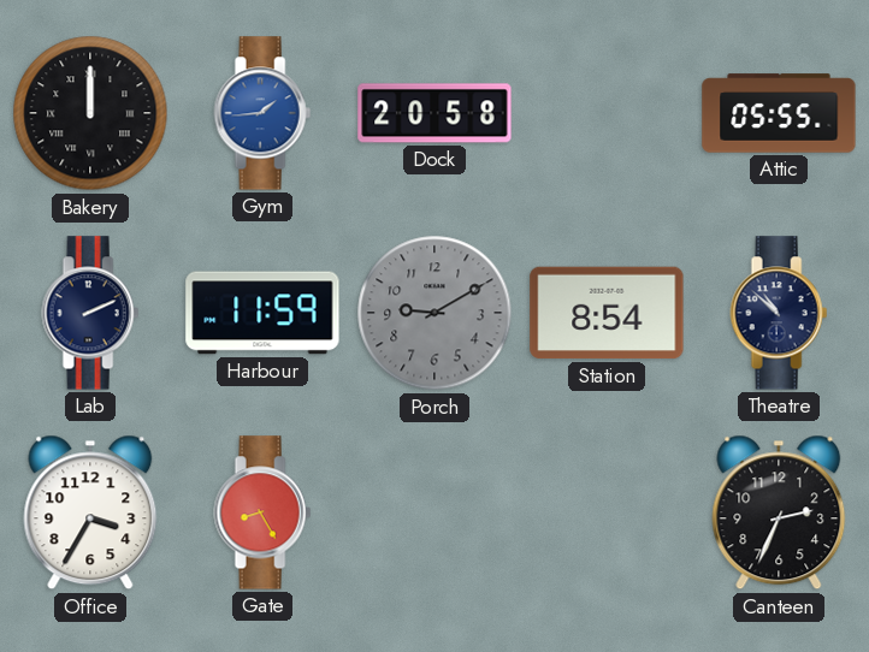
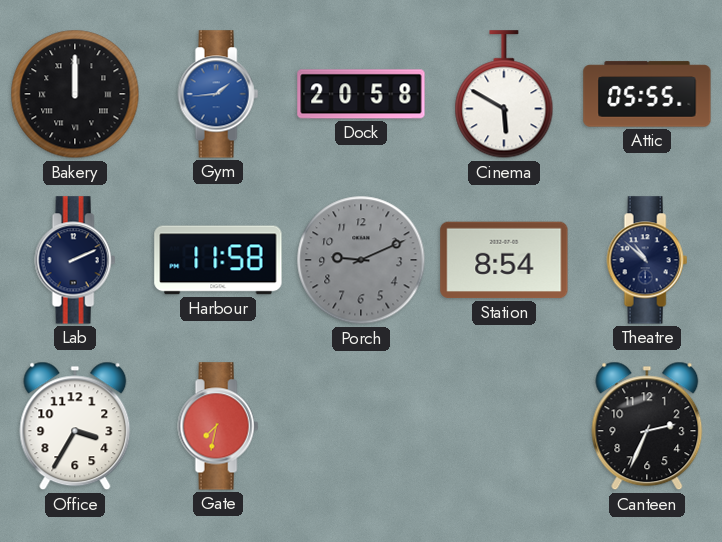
Cinema: none -> 5:50
Harbour: 11:59 -> 11:58
Porch: 9:10 -> 9:11
Gate: 8:25 -> 7:32
